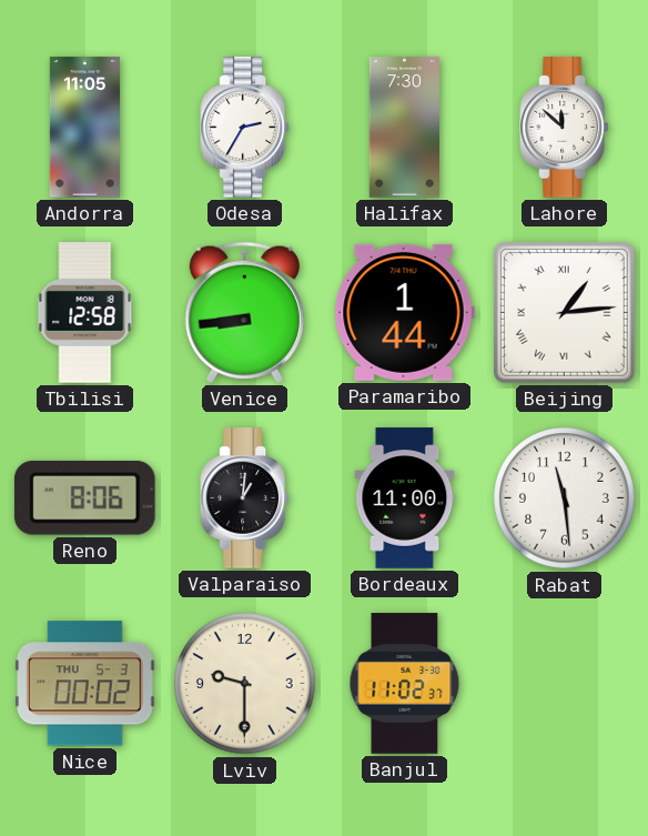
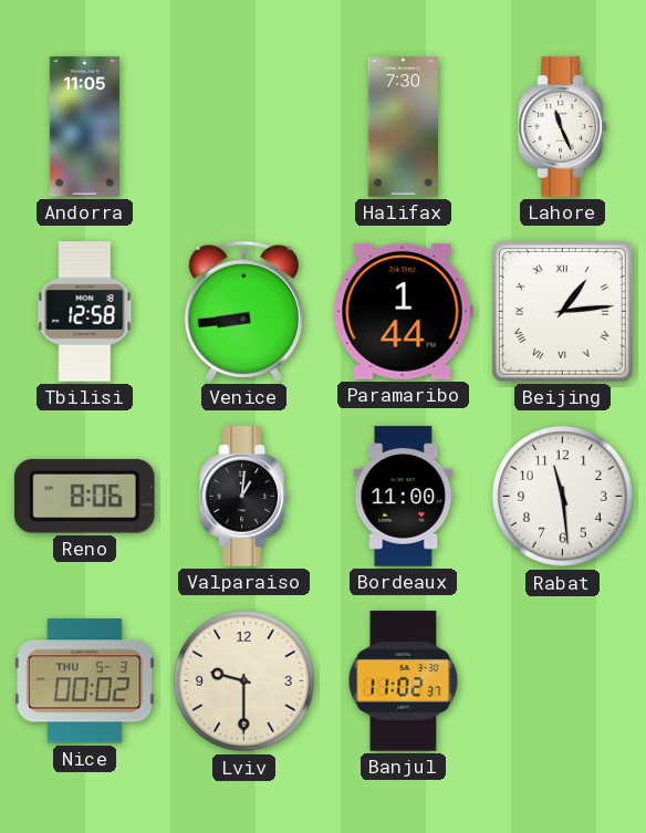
Odesa: 2:35 -> none
Lahore: 11:52 -> 11:26
